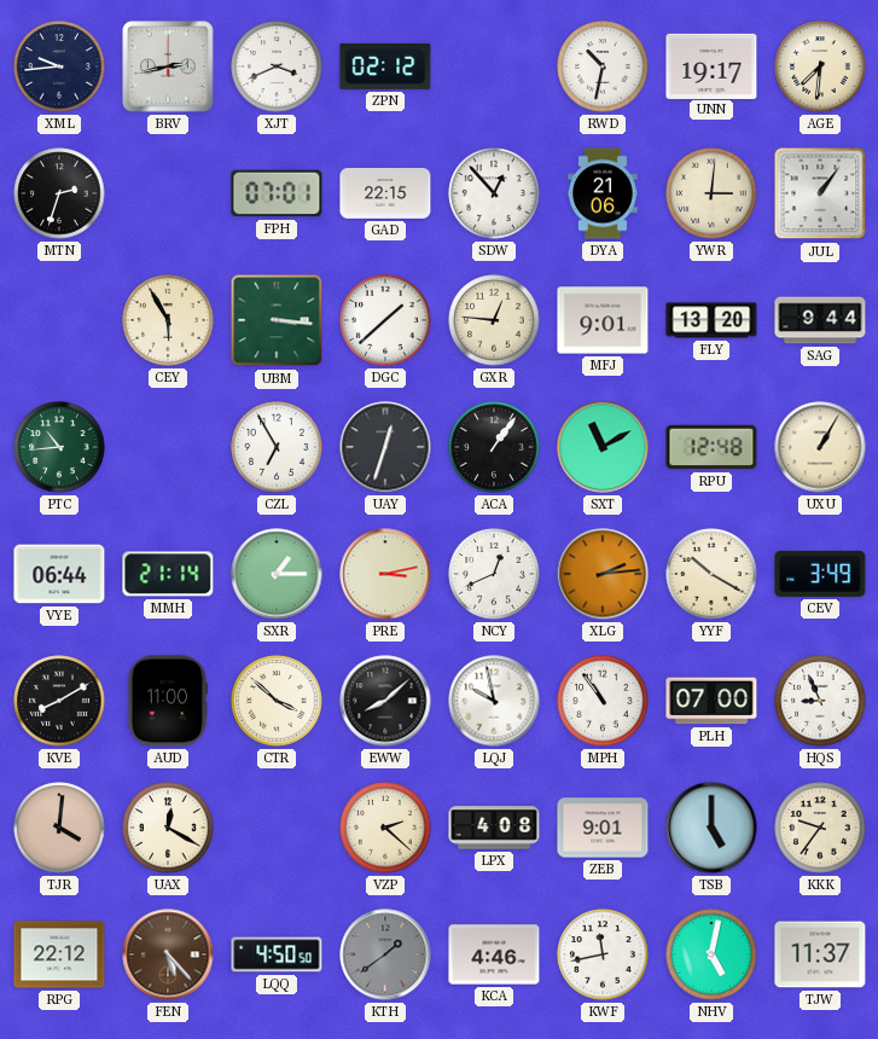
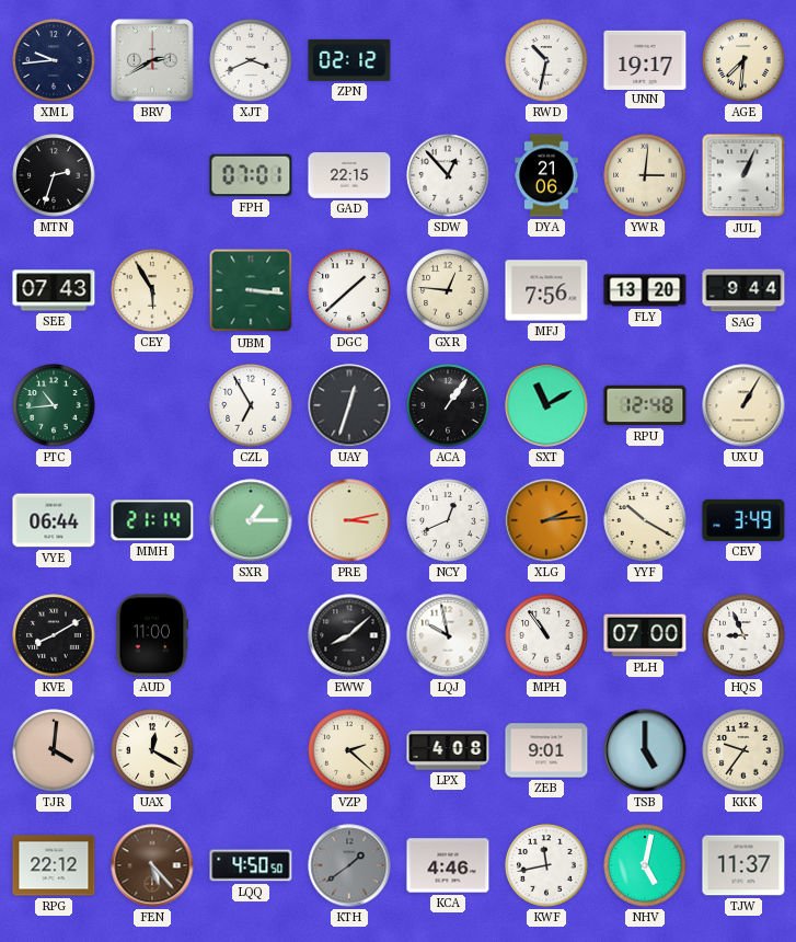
BRV: 2:43 -> 2:40
JUL: 1:06 -> 1:04
SEE: none -> 07:43
MFJ: 9:01 -> 7:56
CTR: 3:52 -> none
